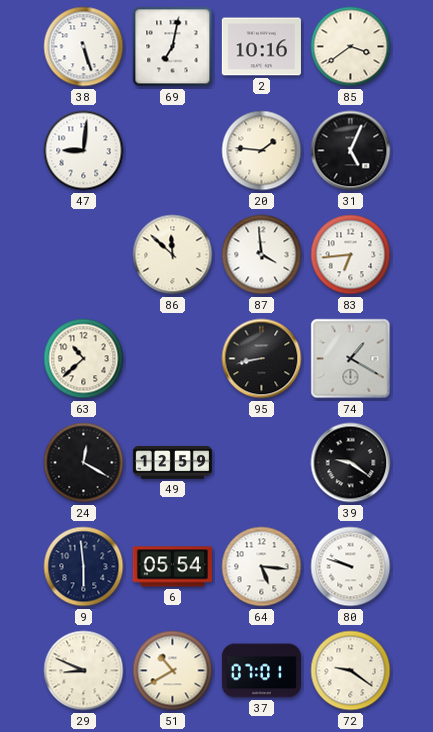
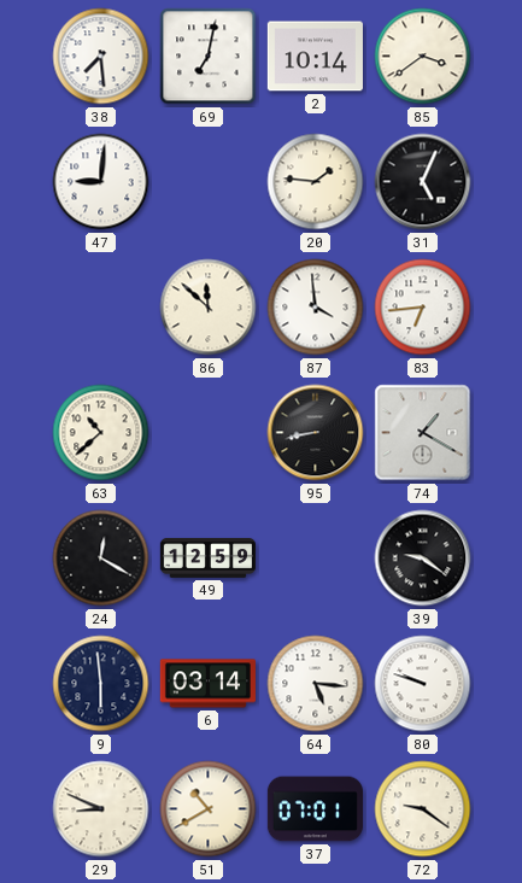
38: 5:27 -> 7:29
2: 10:16 -> 10:14
6: 05:54 -> 03:14
